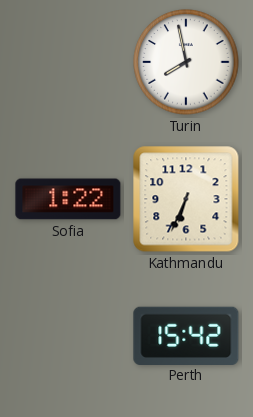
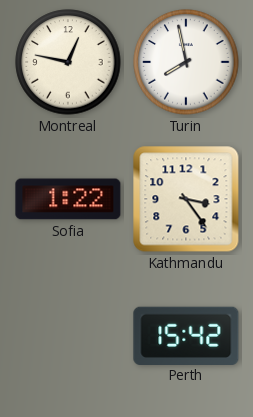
Montreal: none -> 12:47
Kathmandu: 6:34 -> 3:24
